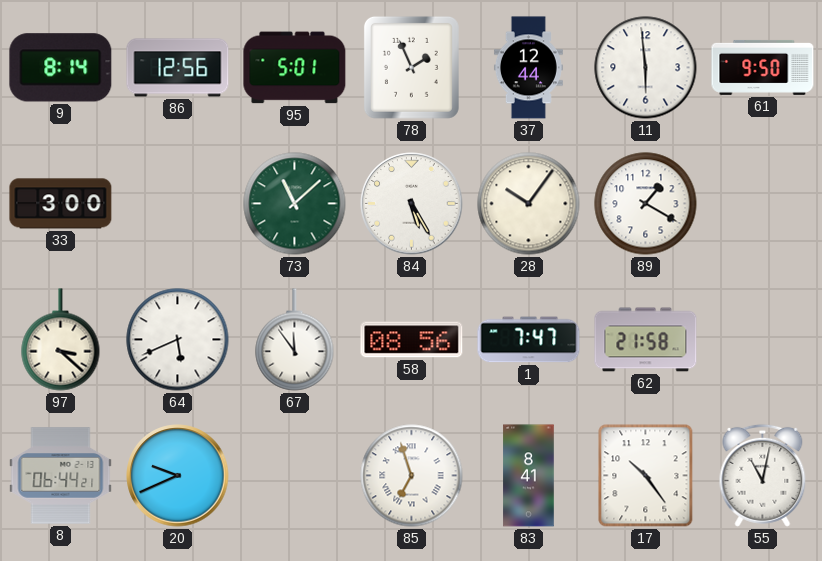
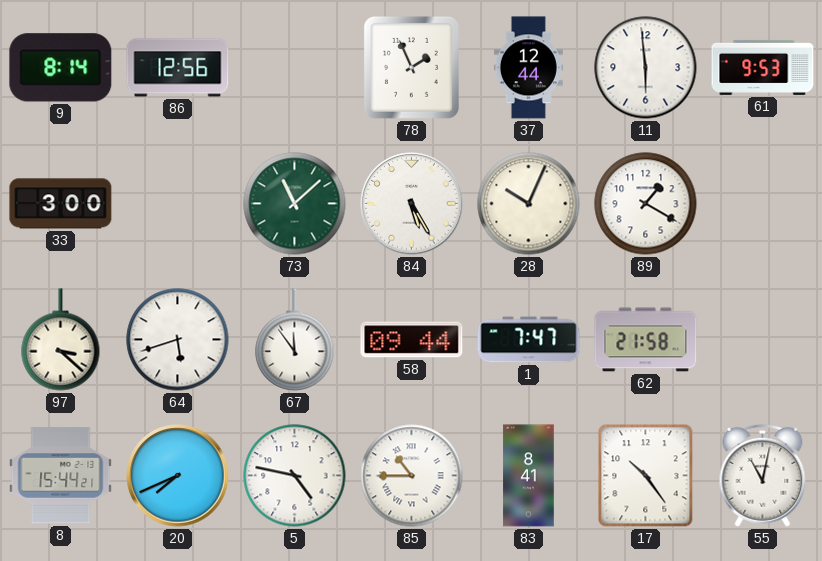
95: 5:01 -> none
61: 9:50 -> 9:53
28: 10:06 -> 10:04
64: 5:41 -> 5:42
58: 08:56 -> 09:44
8: 06:44 -> 15:44
20: 9:41 -> 7:41
5: none -> 4:47
85: 6:57 -> 10:45
